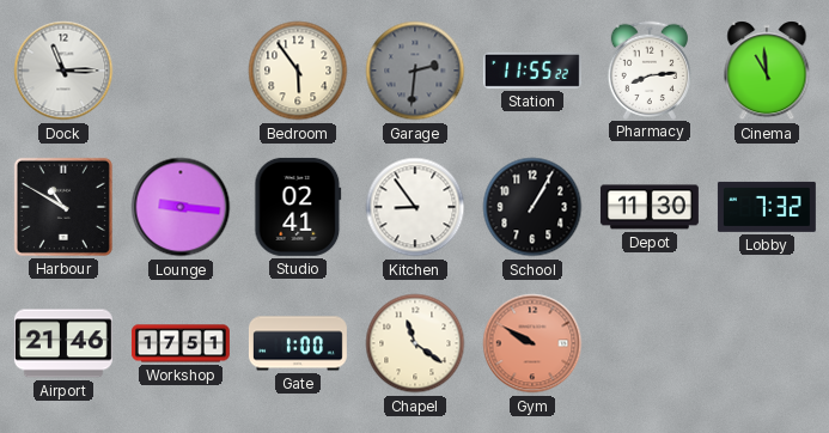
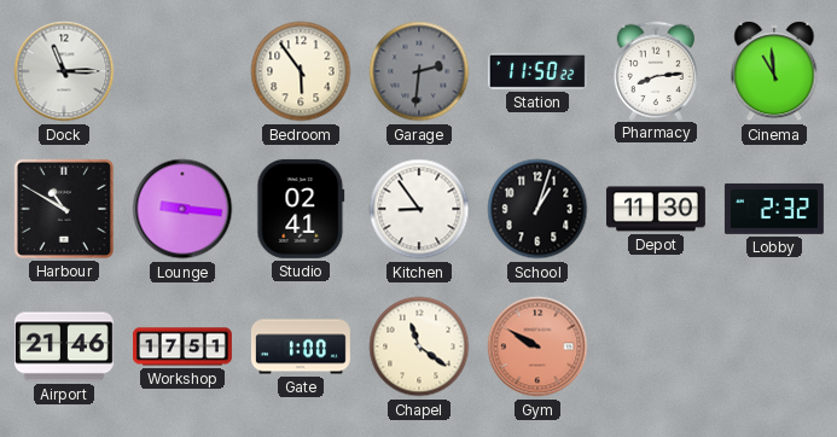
Station: 11:55 -> 11:50
School: 1:05 -> 1:03
Lobby: 7:32 -> 2:32
